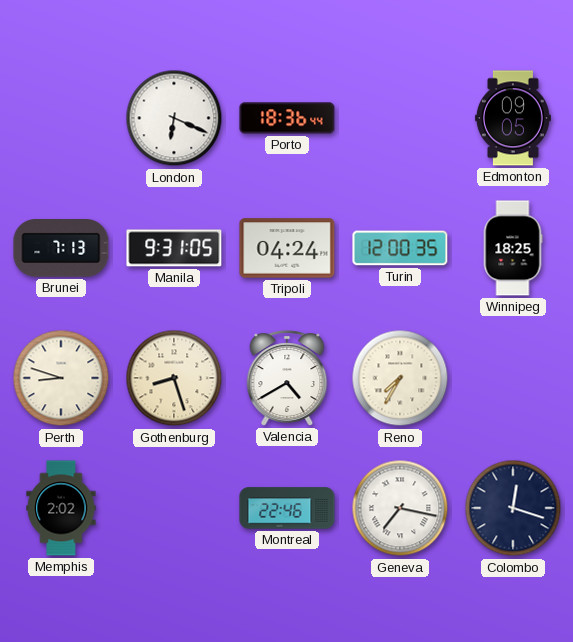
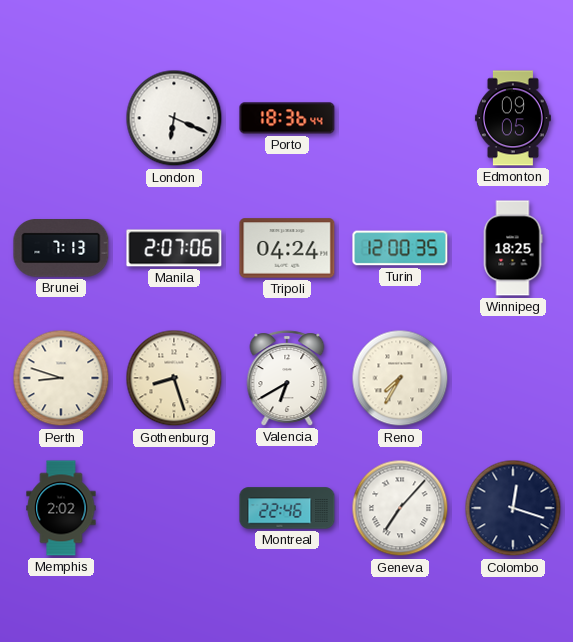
Manila: 9:31 -> 2:07
Valencia: 4:40 -> 6:40
Geneva: 7:17 -> 7:07
